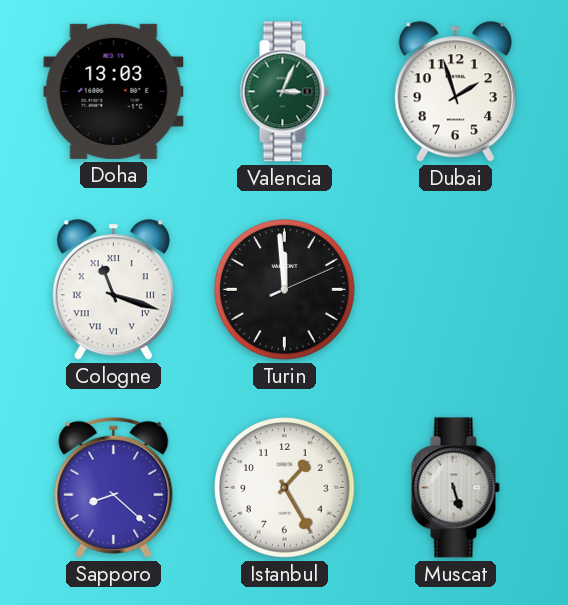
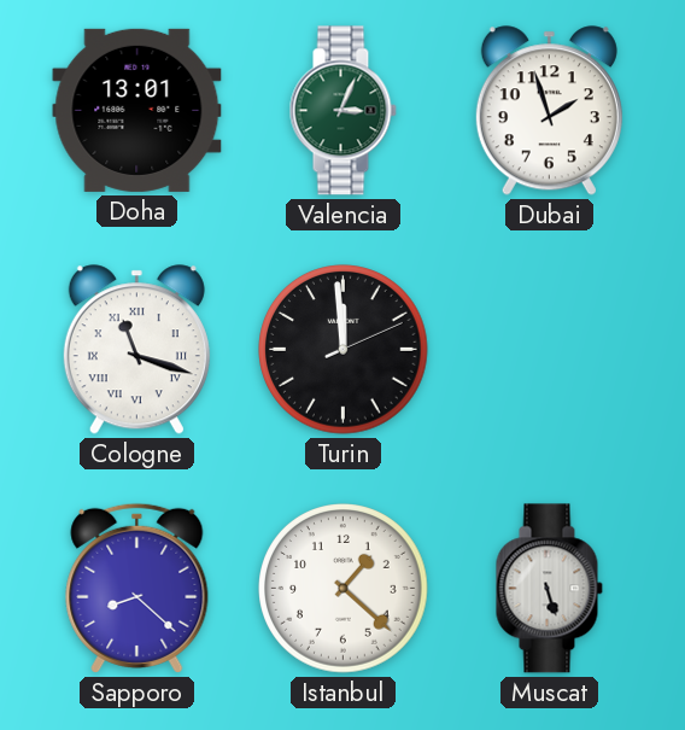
Doha: 13:03 -> 13:01
Istanbul: 1:25 -> 1:22
